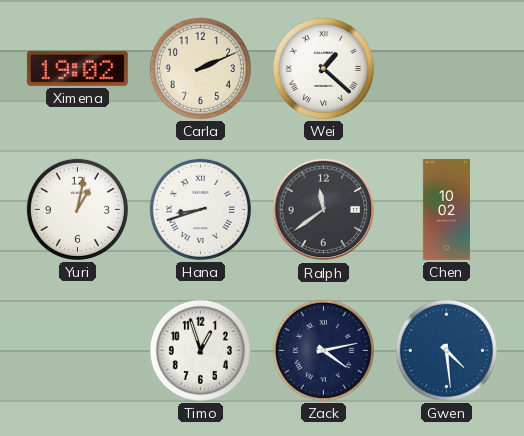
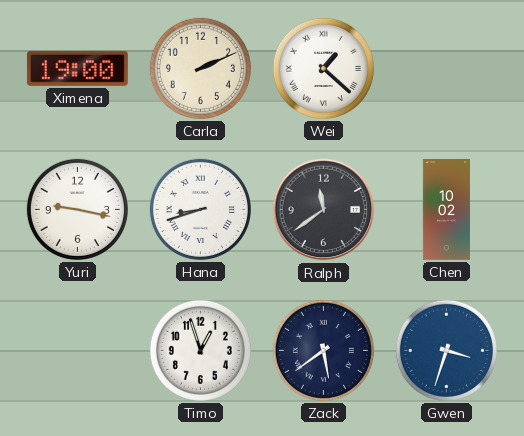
Ximena: 19:02 -> 19:00
Yuri: 1:02 -> 9:17
Zack: 4:13 -> 5:39
Gwen: 4:29 -> 3:33
